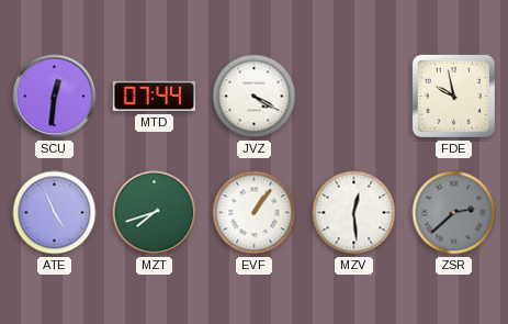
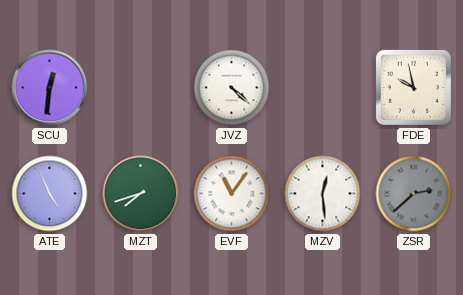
MTD: 07:44 -> none
JVZ: 4:20 -> 4:22
EVF: 1:06 -> 11:06
